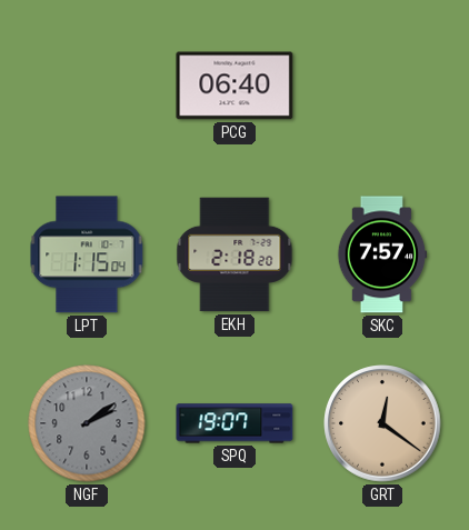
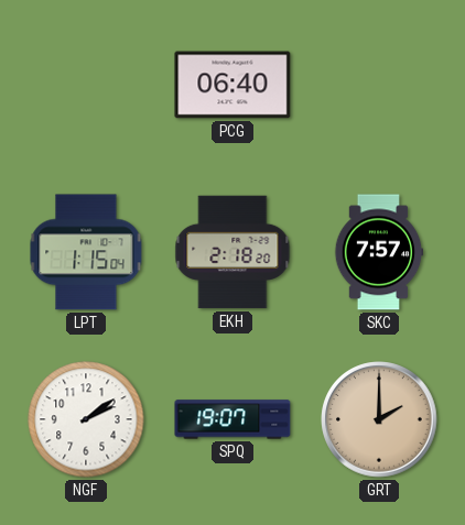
NGF dial: grey -> white
GRT: 12:21 -> 2:00
